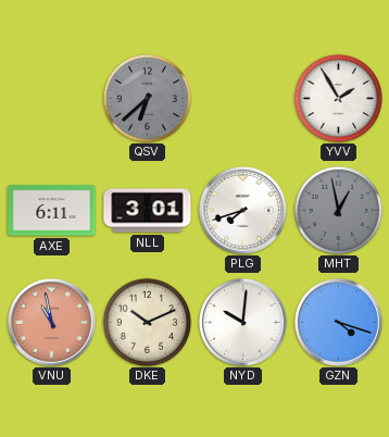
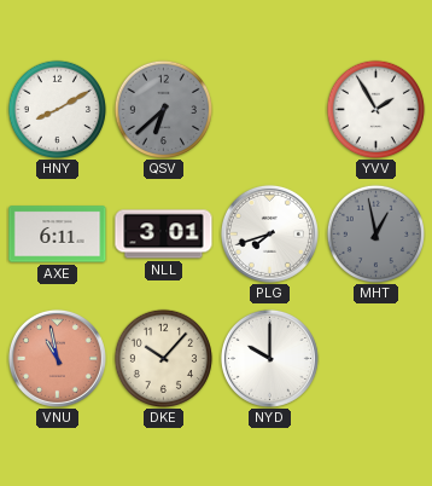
HNY: none -> 8:10
DKE: 10:11 -> 10:07
NYD: 10:01 -> 10:00
GZN: 4:18 -> none
